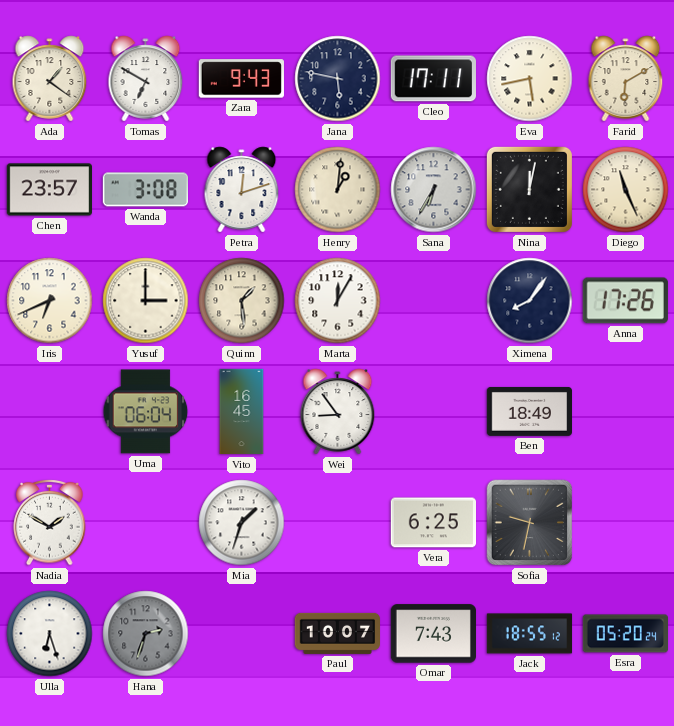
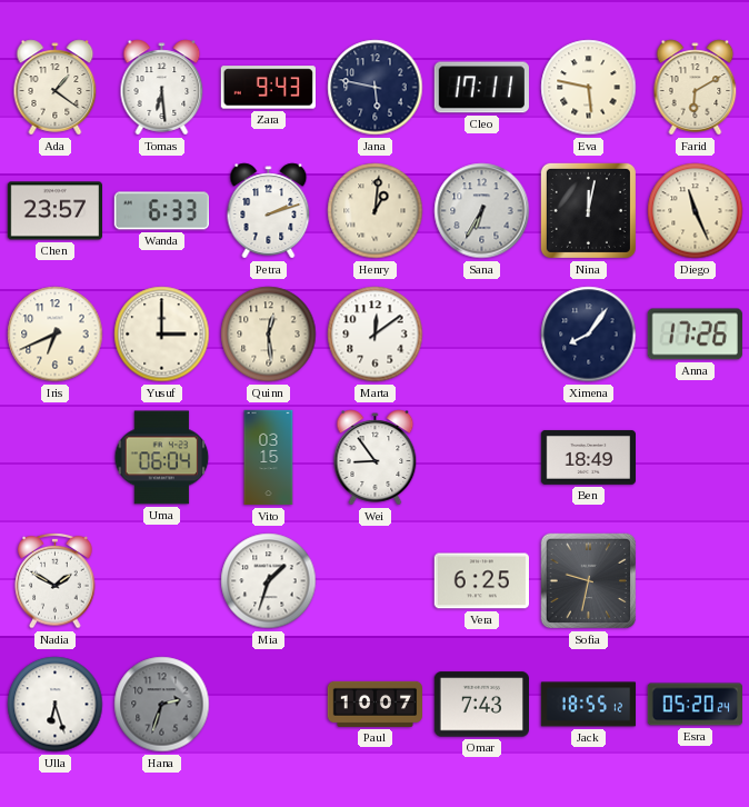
Tomas: 6:50 -> 6:29
Eva: 5:43 -> 5:47
Wanda: 3:08 -> 6:33
Petra: 12:12 -> 2:12
Quinn: 1:29 -> 12:29
Marta: 12:05 -> 12:09
Vito: 16:45 -> 03:15
